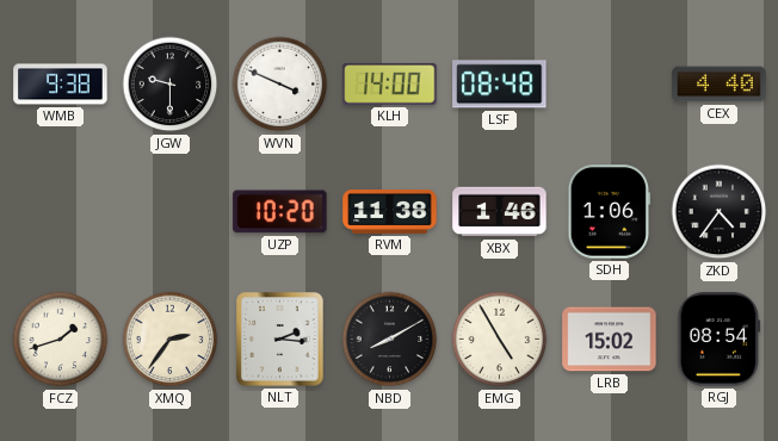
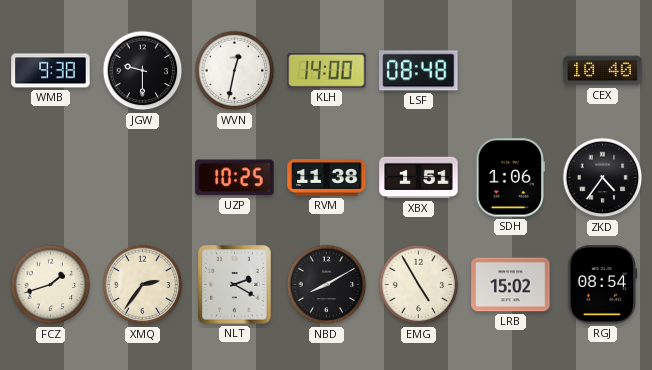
WVN: 3:49 -> 12:32
CEX: 4:40 -> 10:40
UZP: 10:20 -> 10:25
XBX: 1:46 -> 1:51
NLT: 2:16 -> 2:20
